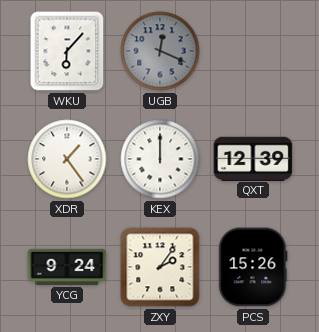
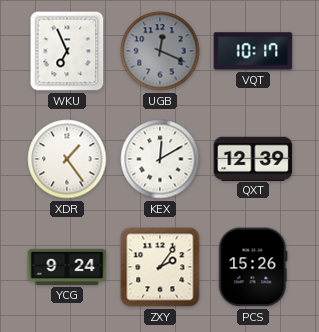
WKU: 6:07 -> 6:56
VQT: none -> 10:17
KEX: 12:00 -> 12:10
